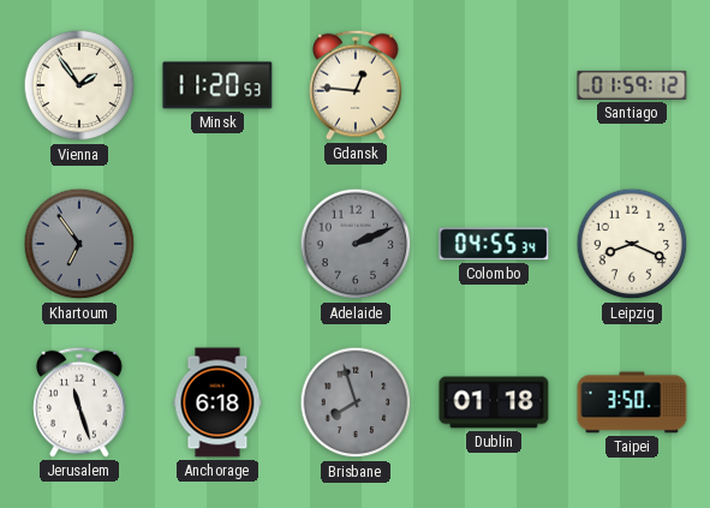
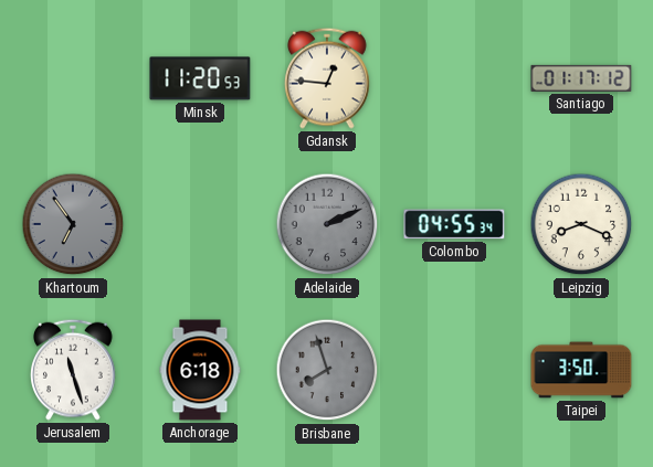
Vienna: 1:54 -> none
Santiago: 01:59 -> 01:17
Dublin: 01:18 -> none
